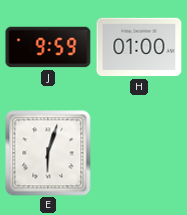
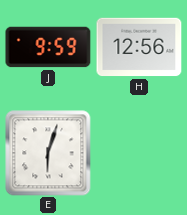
H: 01:00 -> 12:56
